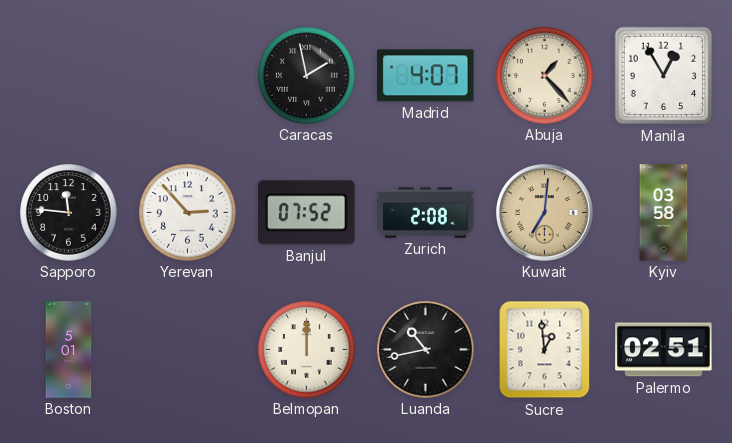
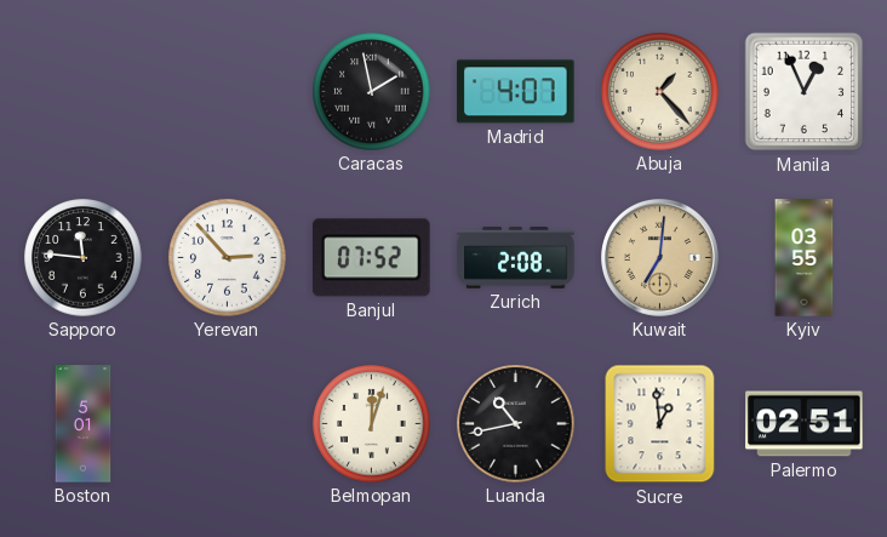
Manila: 12:55 -> 12:56
Kyiv: 03:58 -> 03:55
Belmopan: 12:00 -> 12:03
